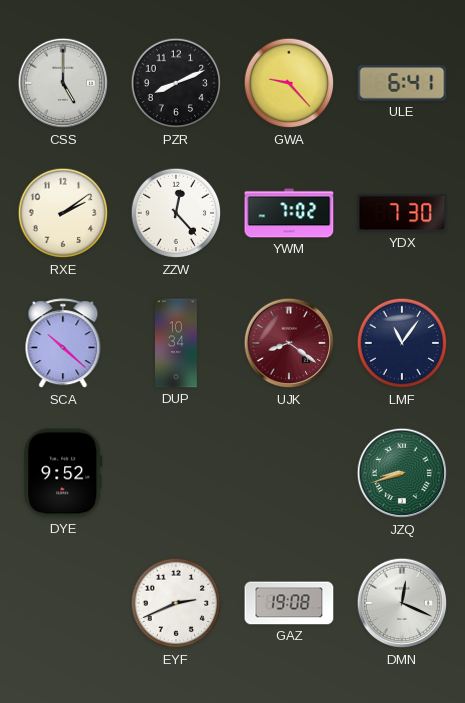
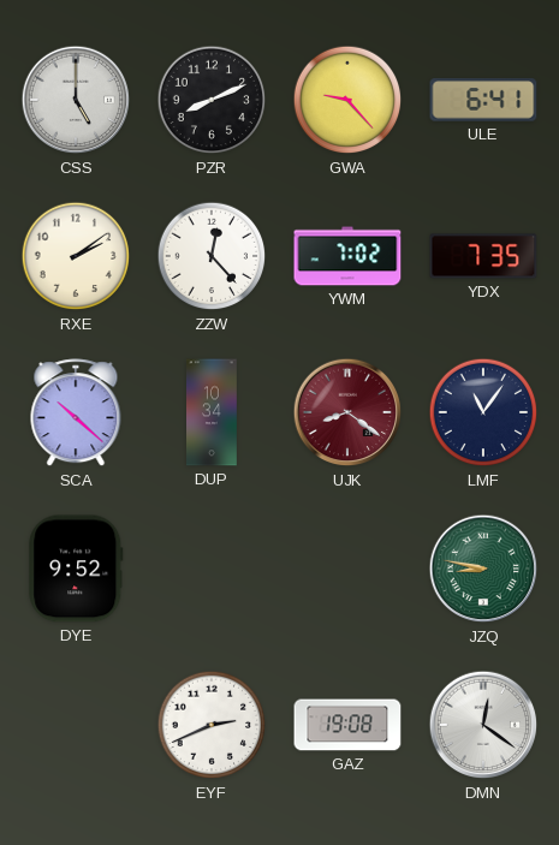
YDX: 7:30 -> 7:35
JZQ: 8:42 -> 8:47
DMN: 12:19 -> 12:21
